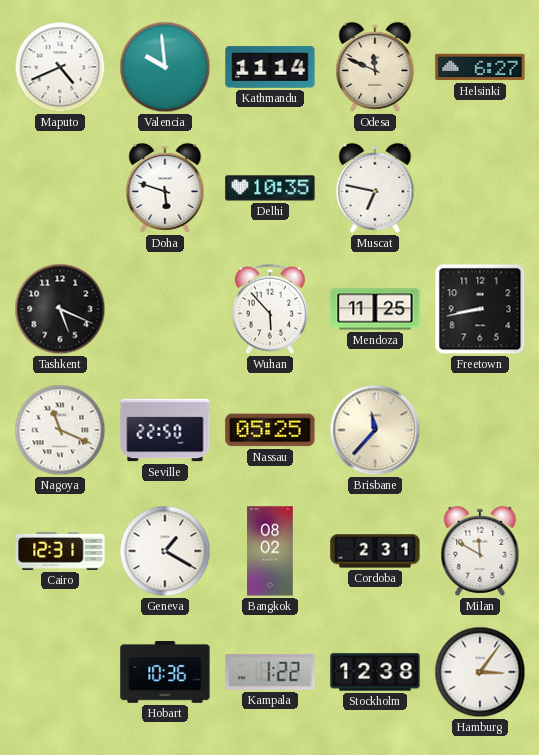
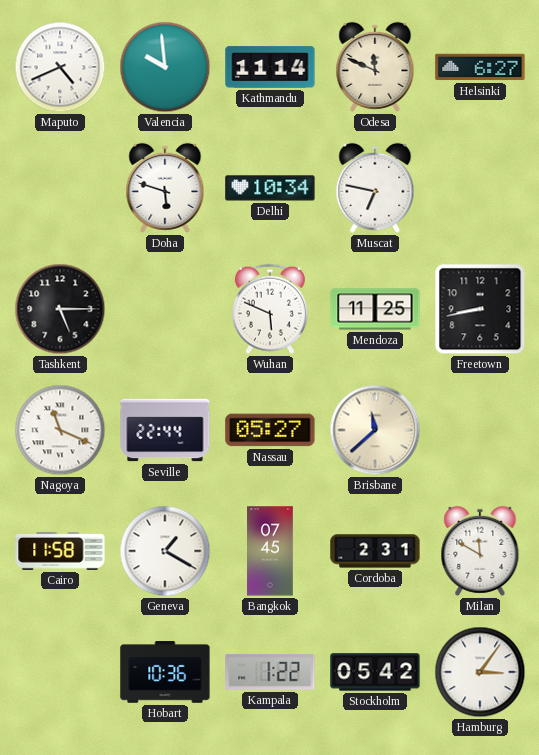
Delhi: 10:35 -> 10:34
Tashkent: 5:19 -> 5:15
Wuhan: 5:53 -> 5:49
Seville: 22:50 -> 22:44
Nassau: 05:25 -> 05:27
Brisbane: 11:37 -> 11:38
Cairo: 12:31 -> 11:58
Bangkok: 08:02 -> 07:45
Stockholm: 12:38 -> 05:42
